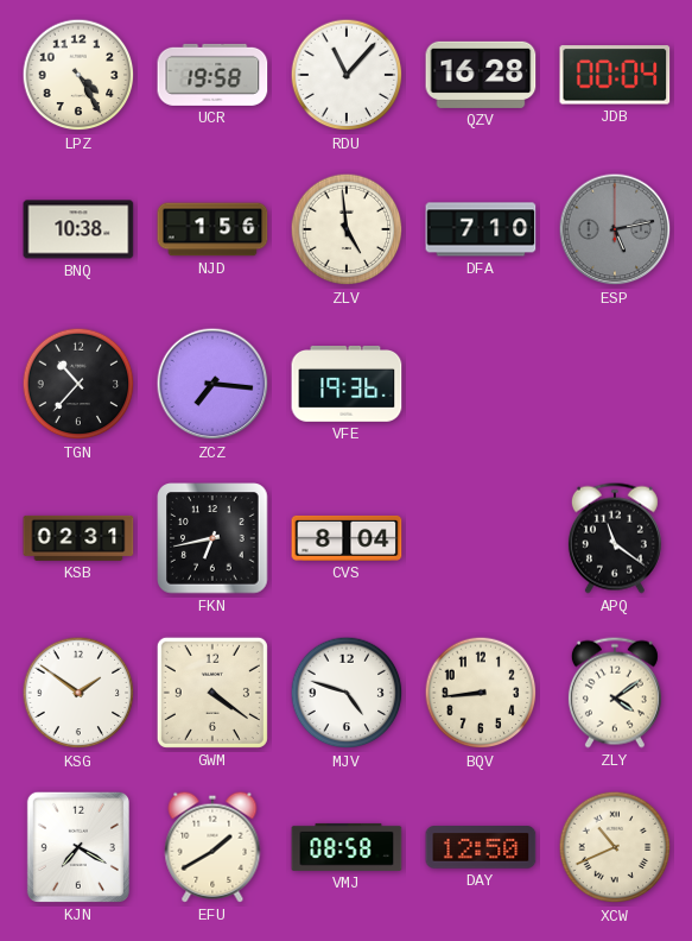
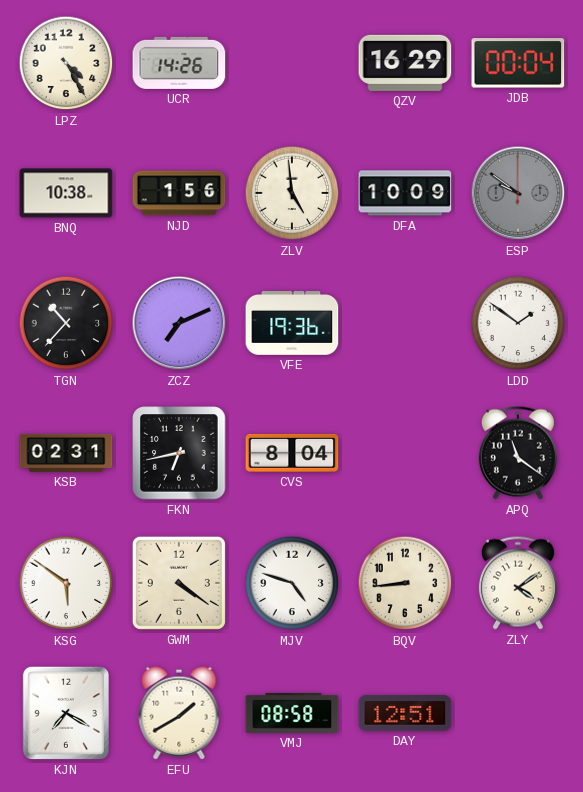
UCR: 19:58 -> 14:26
RDU: 11:07 -> none
QZV: 16:28 -> 16:29
DFA: 7:10 -> 10:09
ESP: 5:13 -> 9:51
ZCZ: 7:16 -> 7:11
LDD: none -> 1:51
KSG: 1:51 -> 5:51
DAY: 12:50 -> 12:51
XCW: 10:41 -> none
